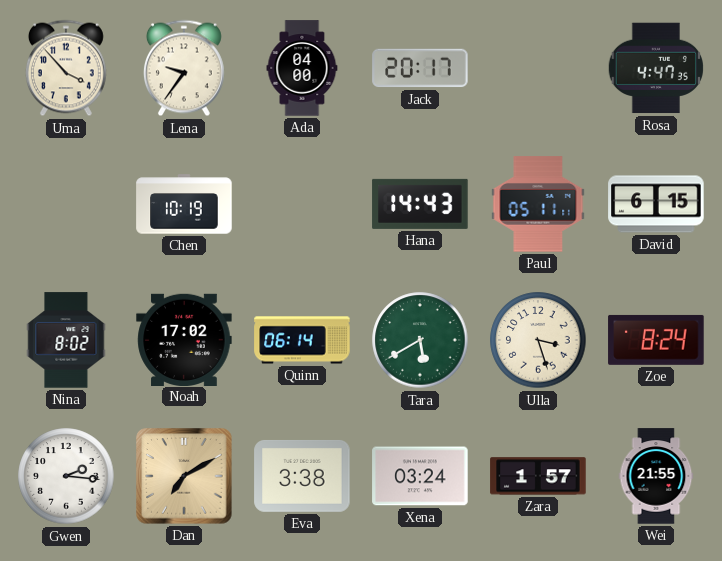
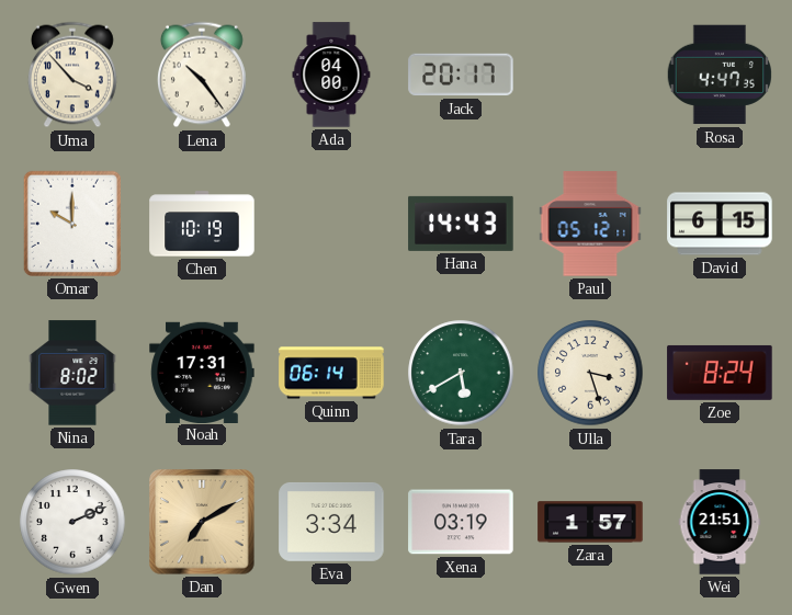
Lena: 9:36 -> 10:24
Omar: none -> 10:00
Paul: 05:11 -> 05:12
Noah: 17:02 -> 17:31
Gwen: 2:16 -> 2:11
Eva: 3:38 -> 3:34
Xena: 03:24 -> 03:19
Wei: 21:55 -> 21:51
